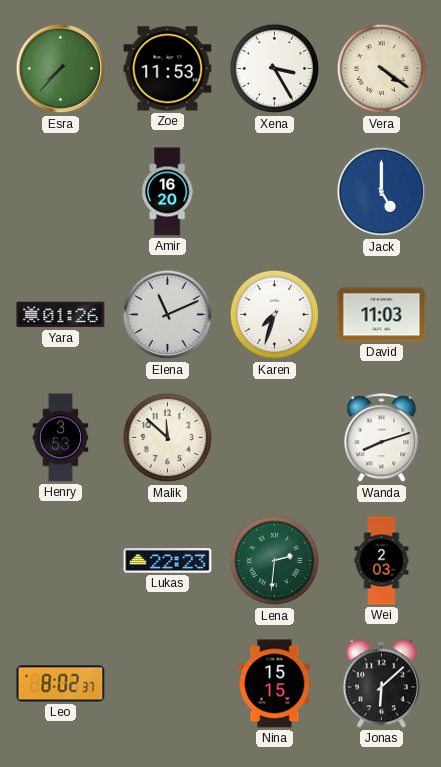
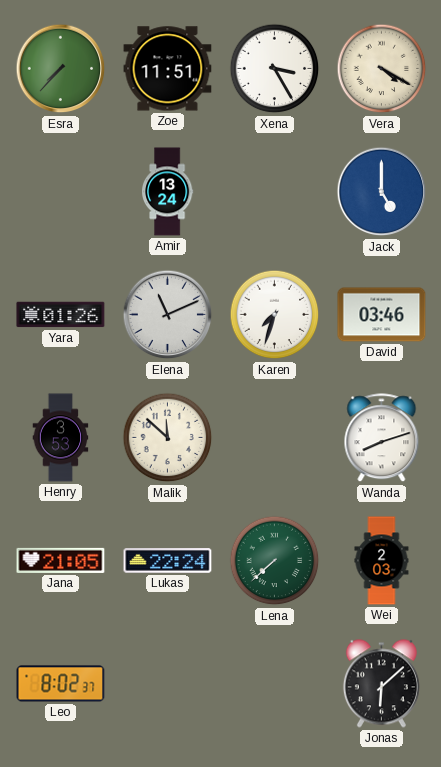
Zoe: 11:53 -> 11:51
Vera: 4:21 -> 4:20
Amir: 16:20 -> 13:24
David: 11:03 -> 03:46
Jana: none -> 21:05
Lukas: 22:23 -> 22:24
Lena: 2:31 -> 7:38
Nina: 15:15 -> none
